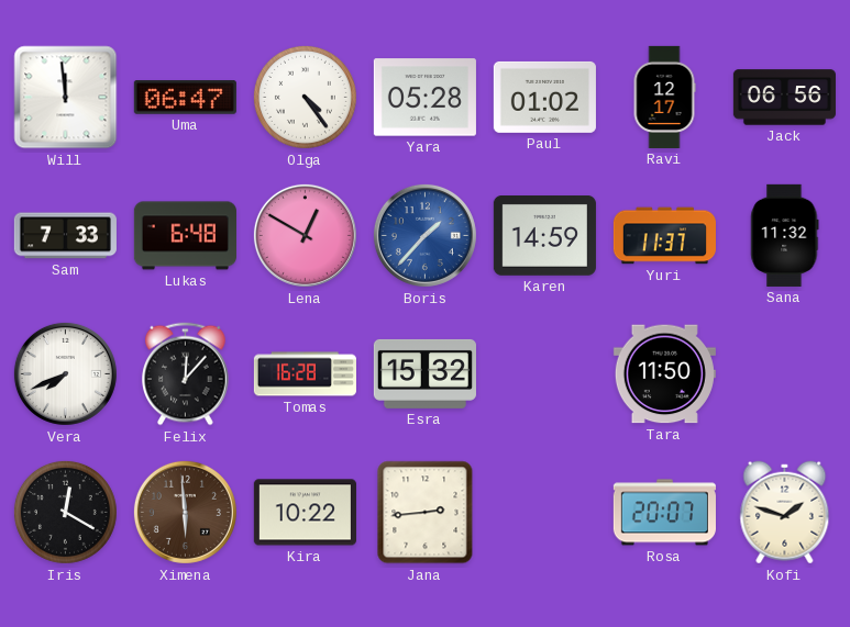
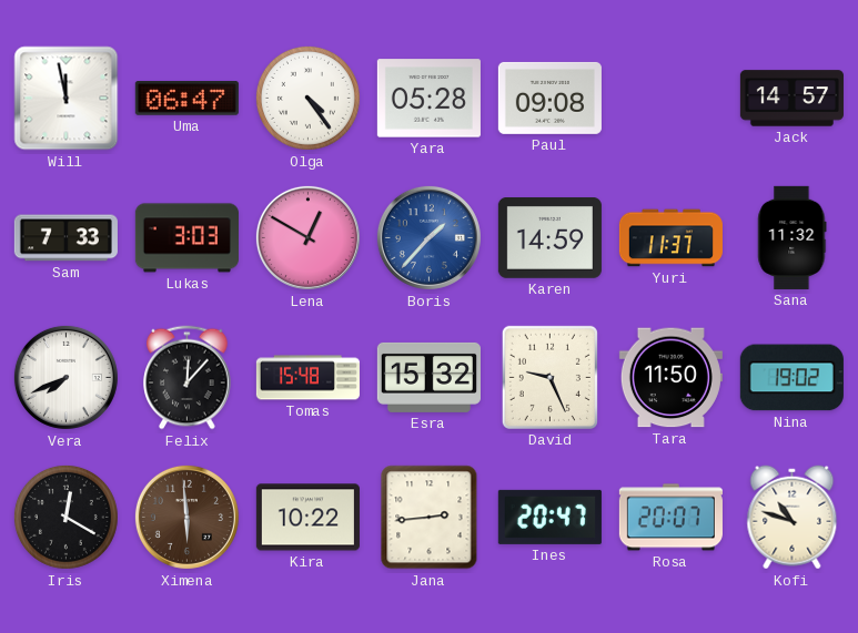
Will: 11:59 -> 11:58
Paul: 01:02 -> 09:08
Ravi: 12:17 -> none
Jack: 06:56 -> 14:57
Lukas: 6:48 -> 3:03
Tomas: 16:28 -> 15:48
David: none -> 9:26
Nina: none -> 19:02
Ines: none -> 20:47
Kofi: 1:48 -> 10:48
